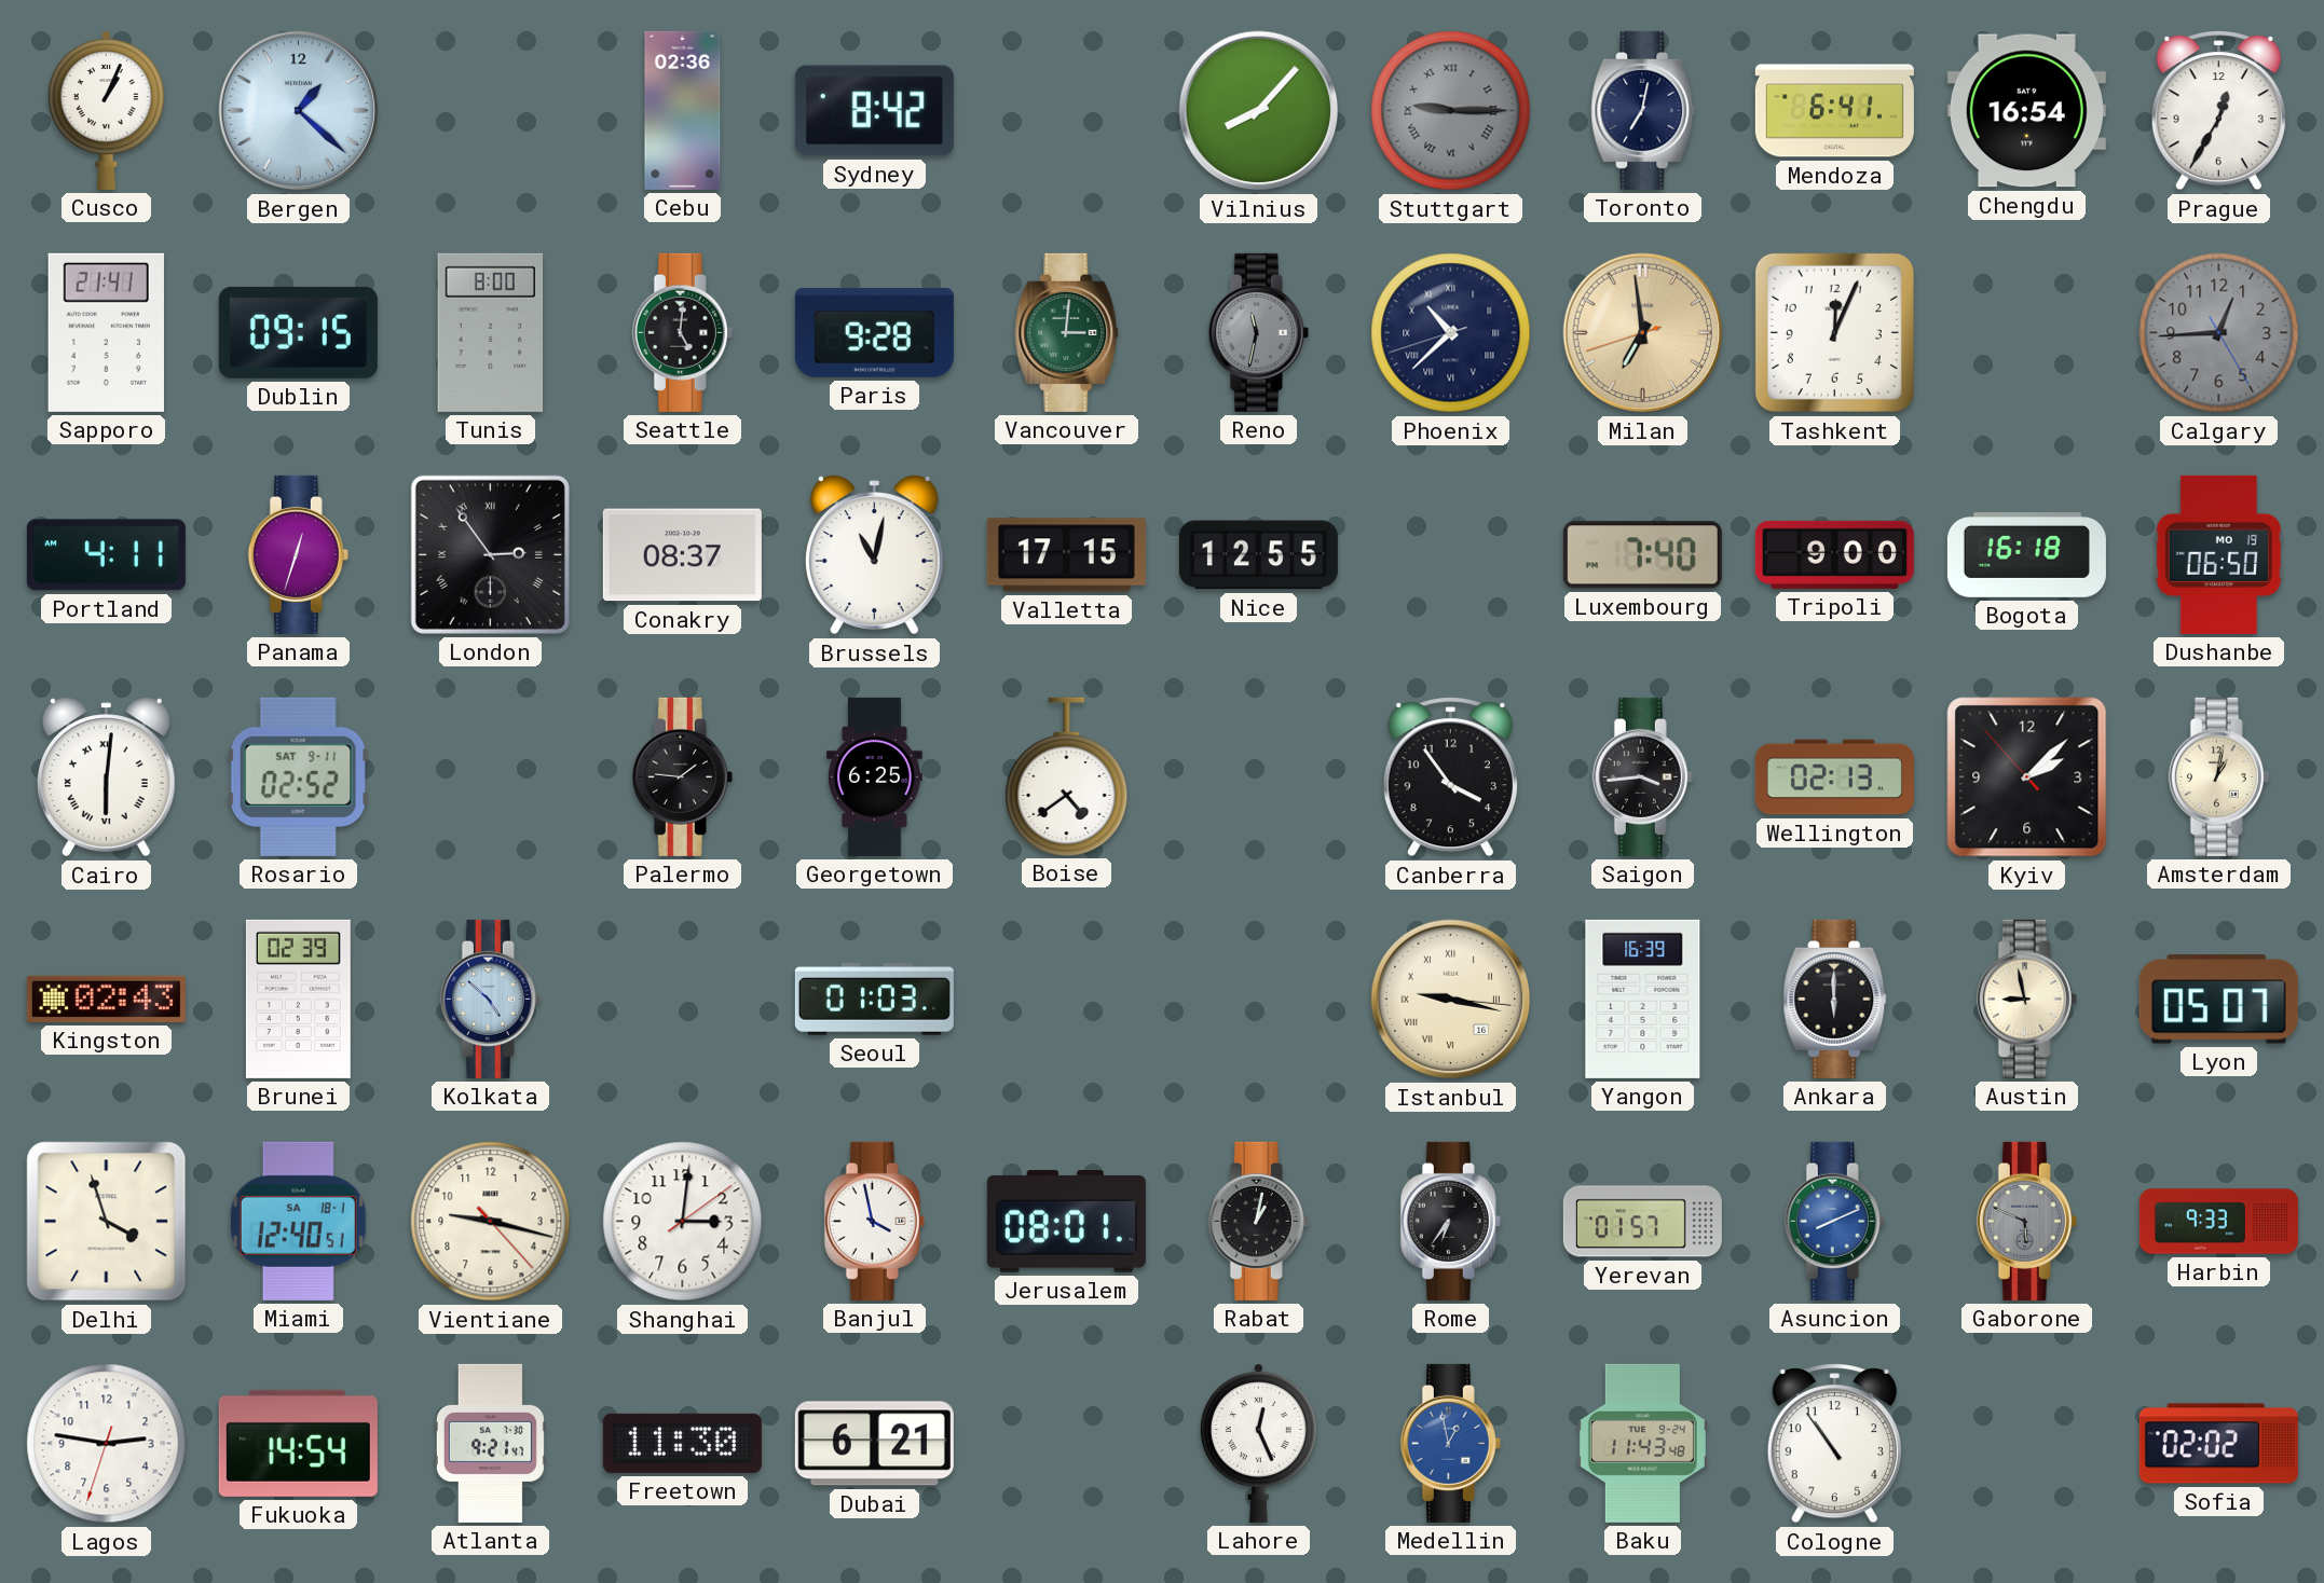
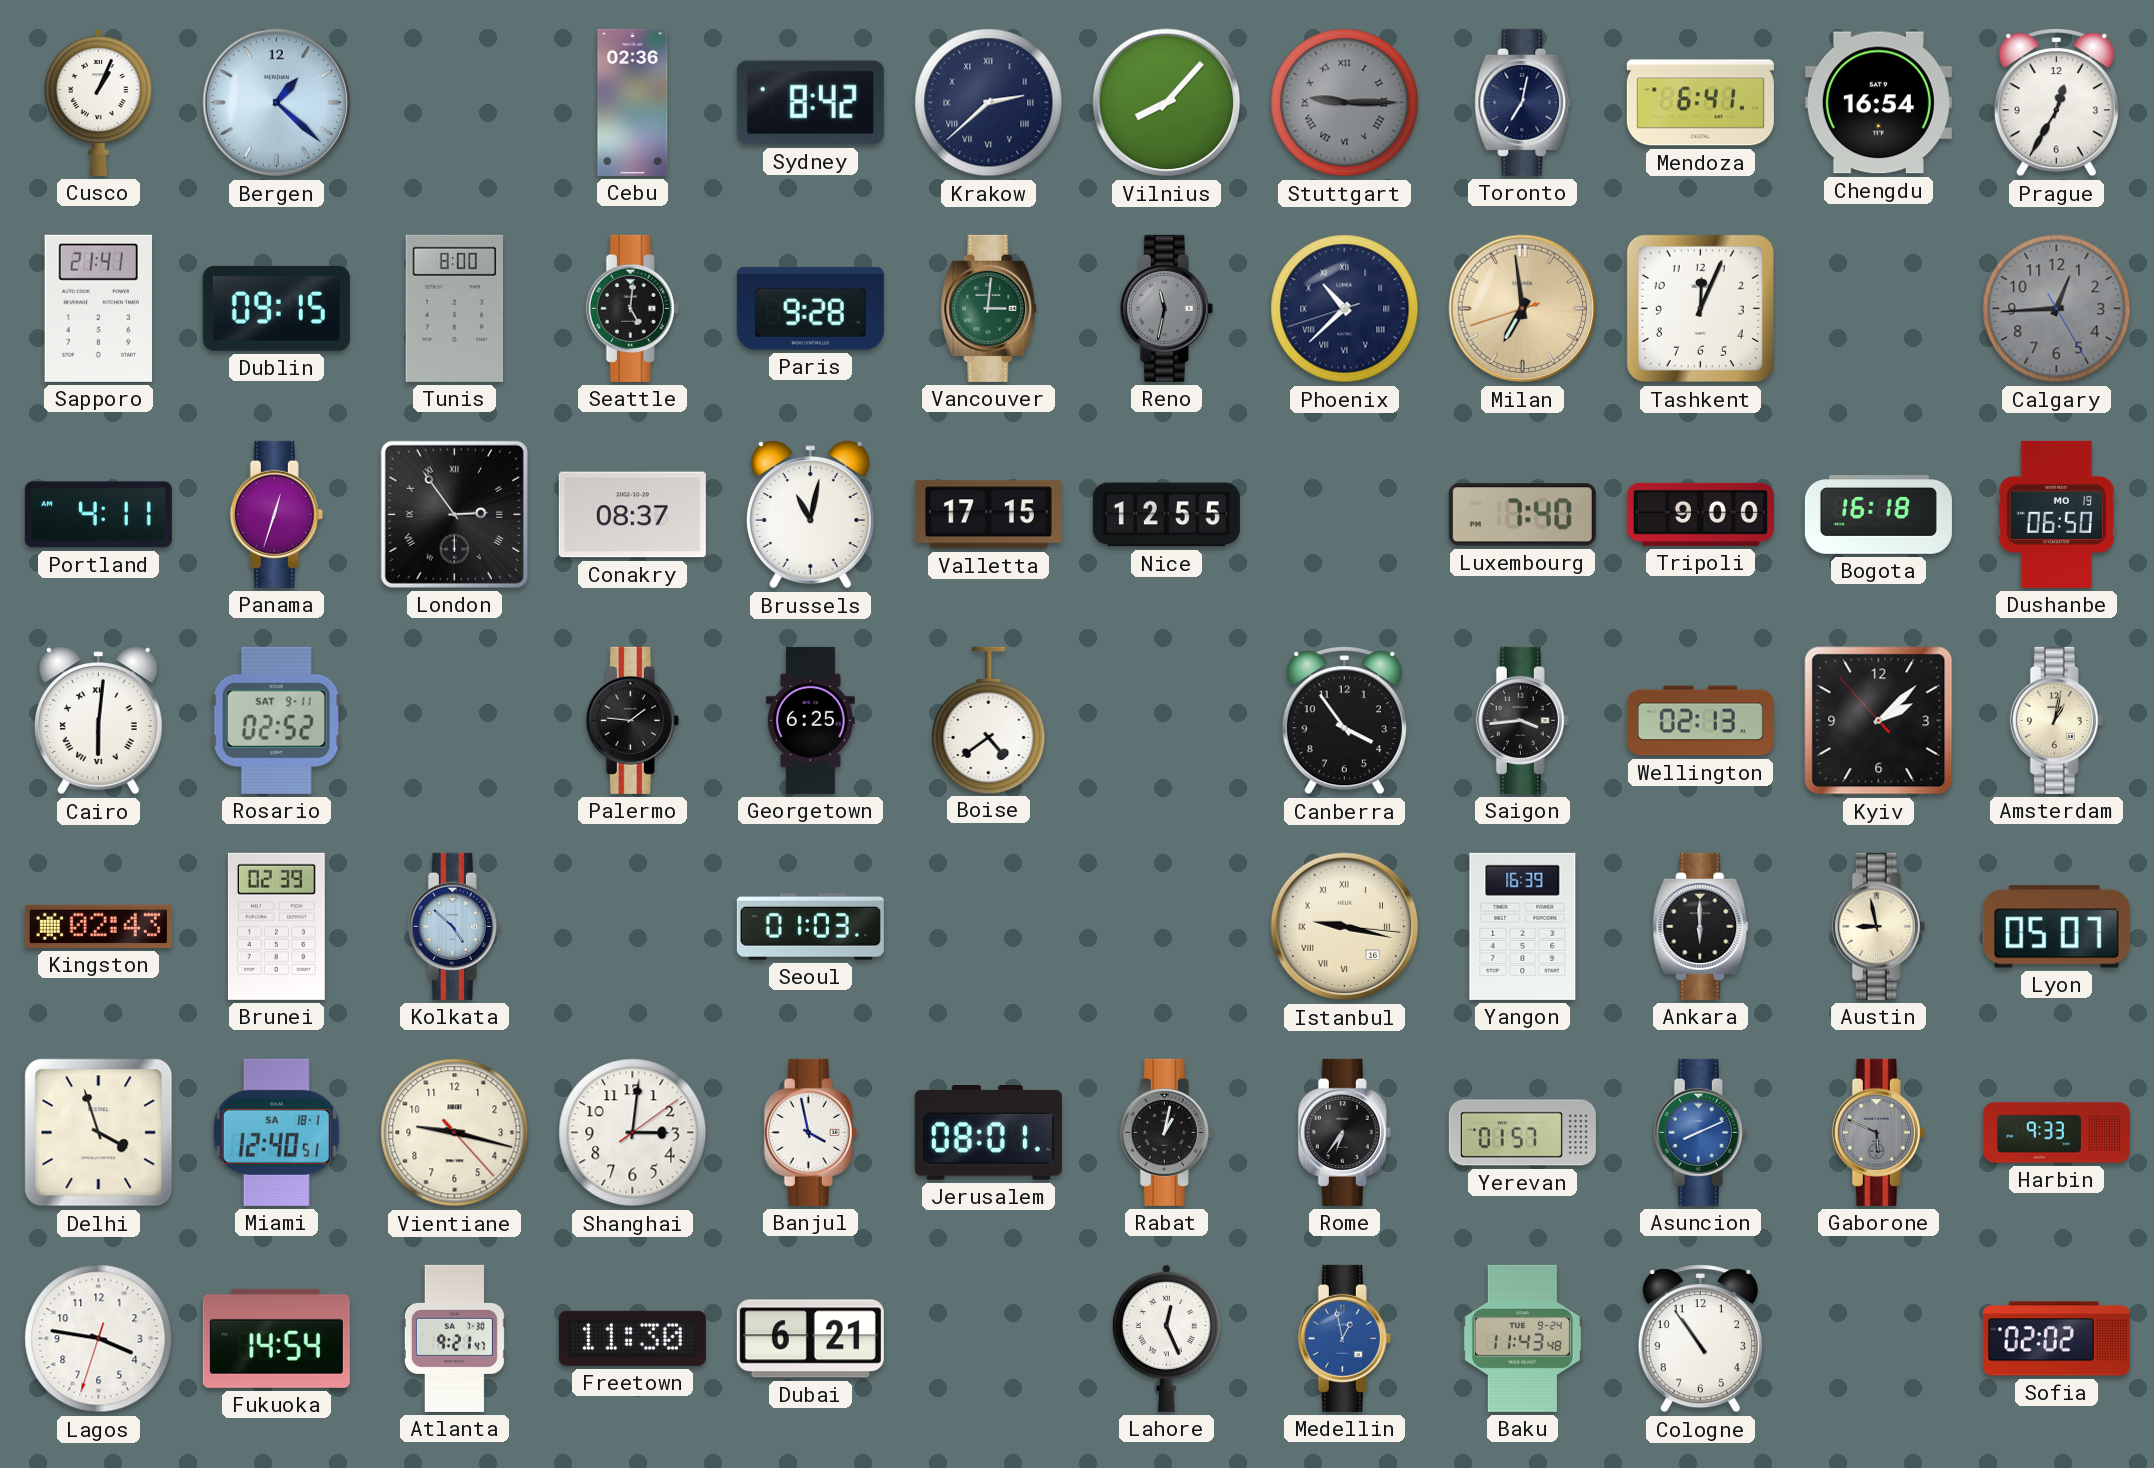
Krakow: none -> 2:38
Lagos: 2:46 -> 3:46
